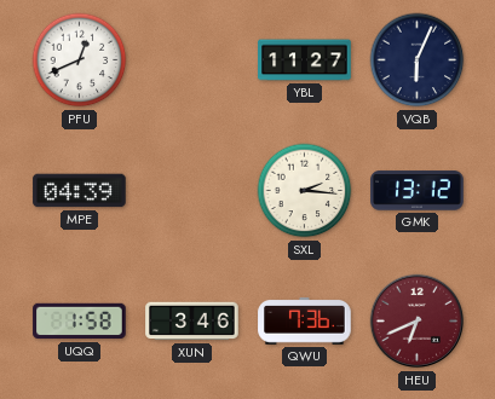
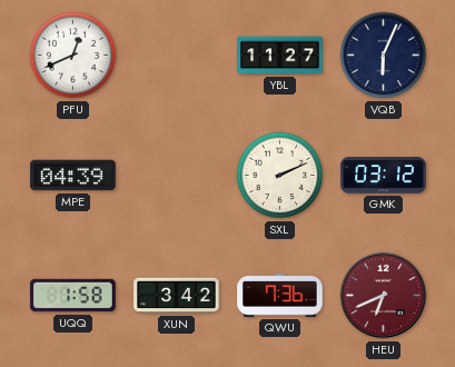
SXL: 2:16 -> 2:11
GMK: 13:12 -> 03:12
XUN: 3:46 -> 3:42
